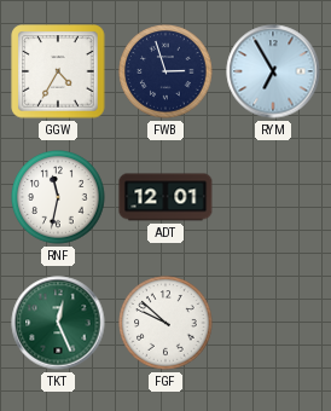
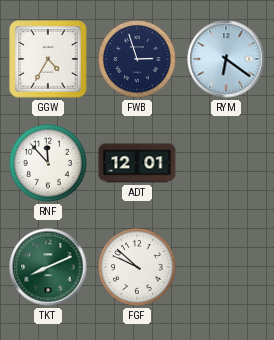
RYM: 6:55 -> 6:21
RNF: 11:32 -> 11:53
TKT: 12:26 -> 8:11
